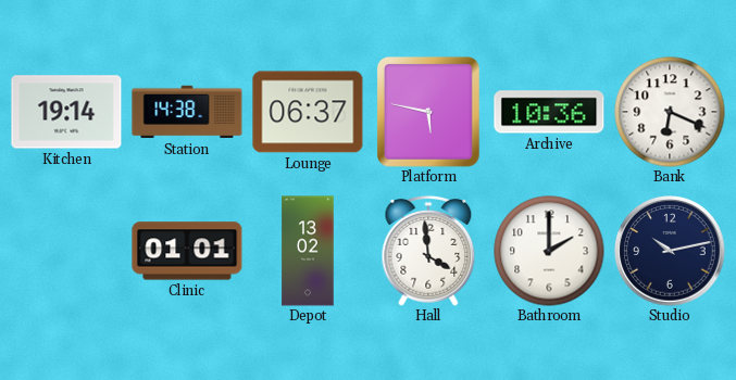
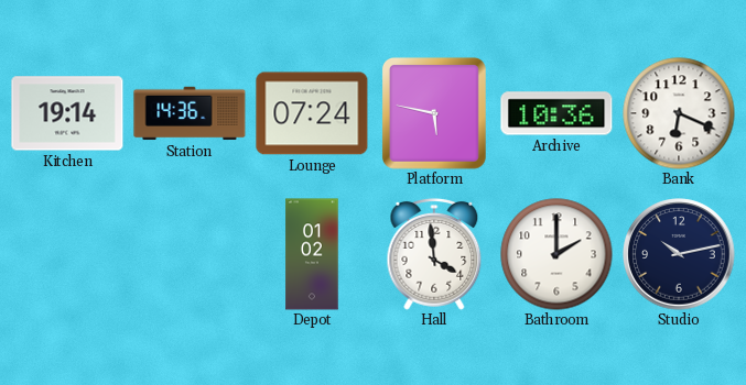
Station: 14:38 -> 14:36
Lounge: 06:37 -> 07:24
Clinic: 01:01 -> none
Depot: 13:02 -> 01:02
